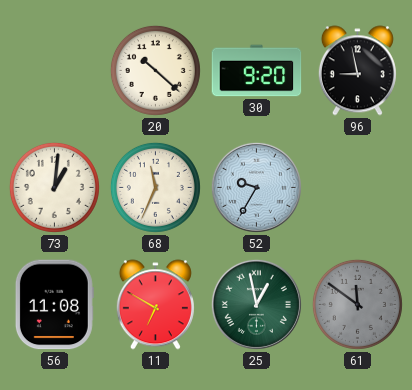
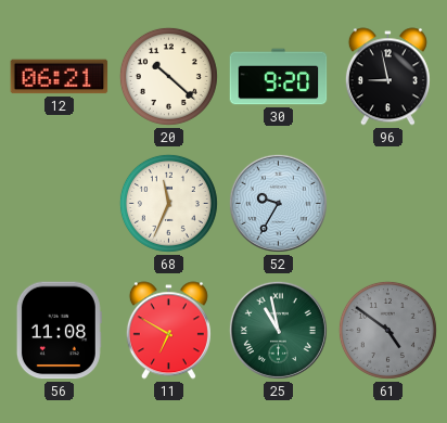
12: none -> 06:21
73: 1:01 -> none
25: 12:58 -> 10:58
61: 11:51 -> 4:51
